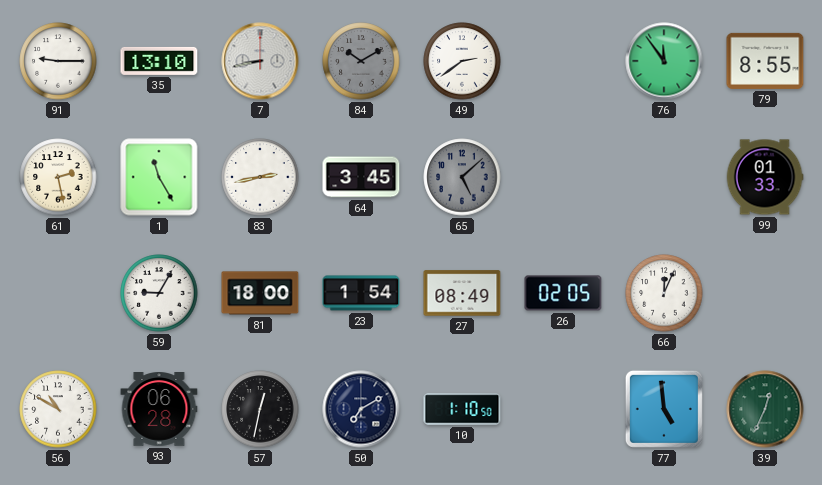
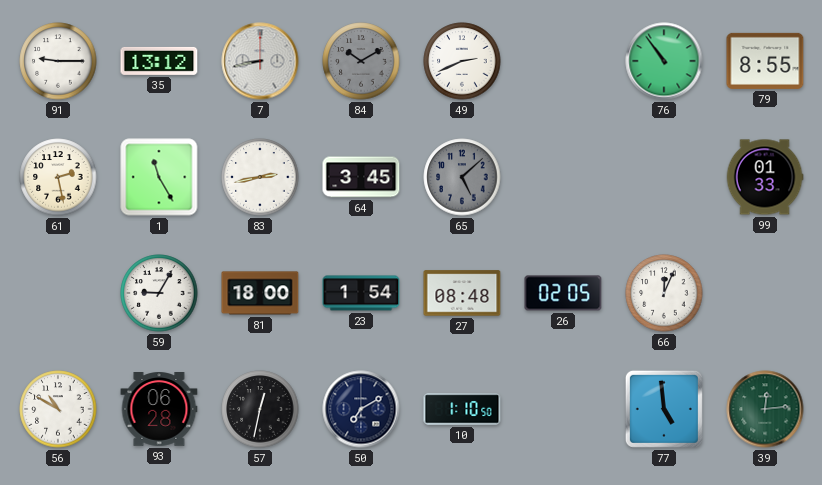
35: 13:10 -> 13:12
49: 2:39 -> 2:41
76: 11:54 -> 10:54
27: 08:49 -> 08:48
39: 12:34 -> 12:14
